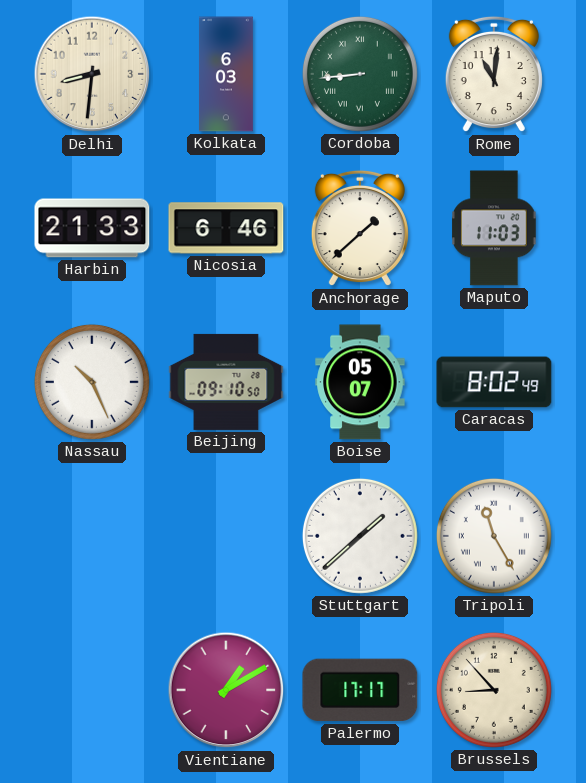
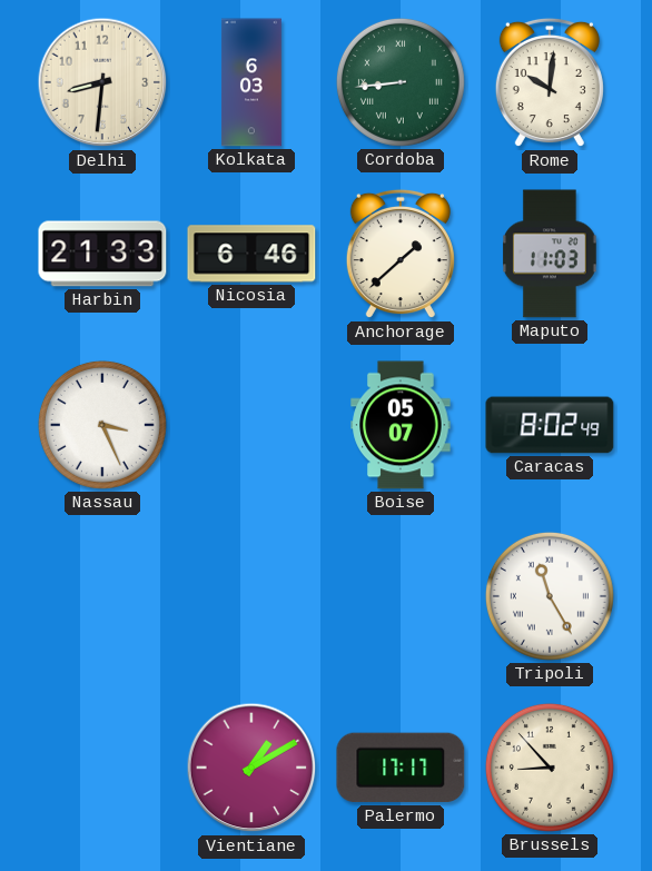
Rome: 11:01 -> 10:01
Nassau: 10:26 -> 3:26
Beijing: 09:10 -> none
Stuttgart: 1:38 -> none
